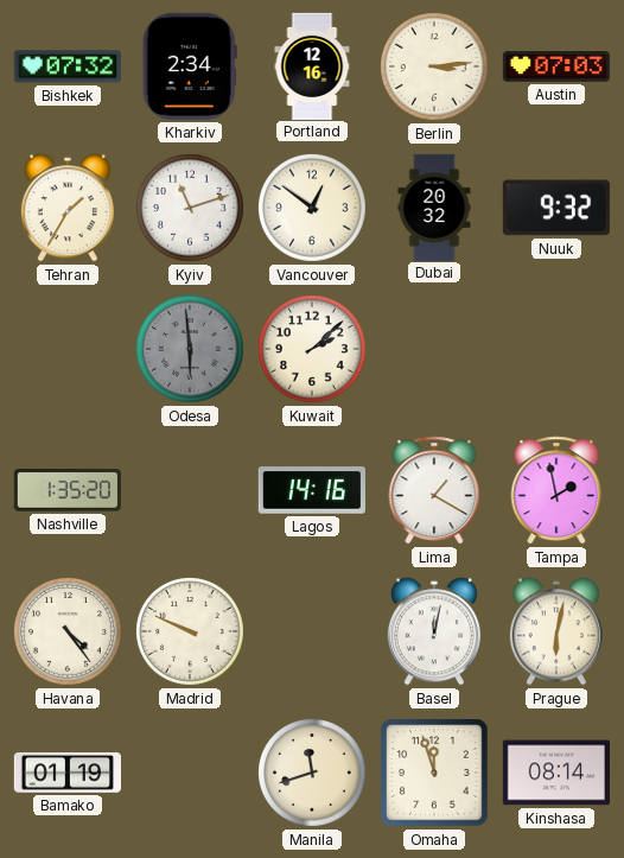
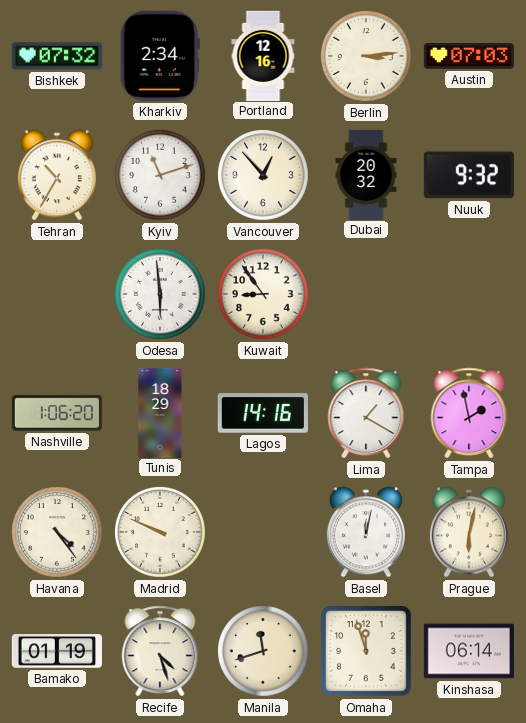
Tehran: 1:35 -> 10:35
Vancouver: 12:51 -> 12:53
Odesa dial: grey -> white
Kuwait: 2:08 -> 8:54
Nashville: 1:35 -> 1:06
Tunis: none -> 18:29
Recife: none -> 4:27
Kinshasa: 08:14 -> 06:14
